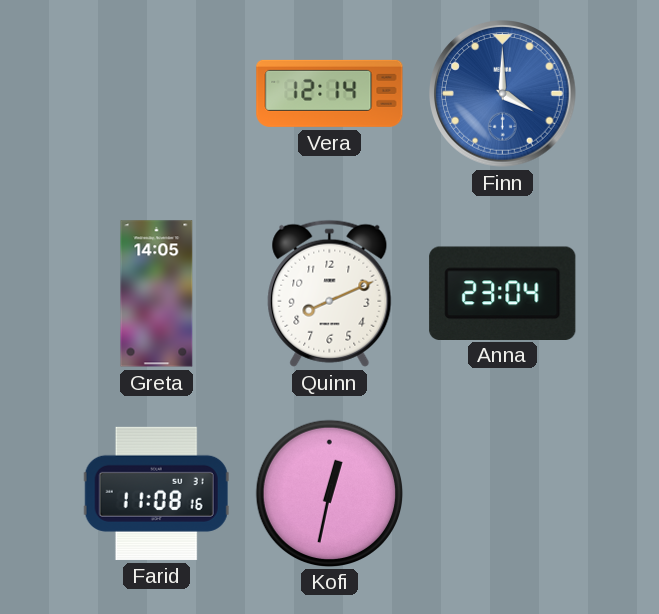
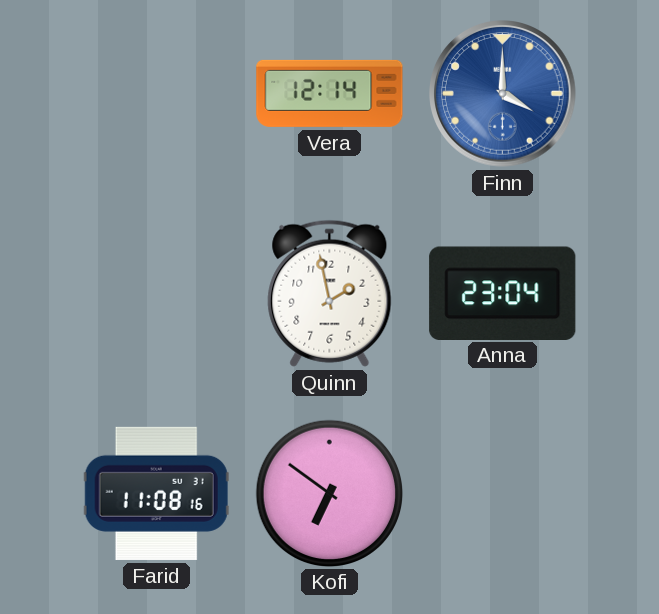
Greta: 14:05 -> none
Quinn: 8:11 -> 1:58
Kofi: 12:32 -> 6:51
